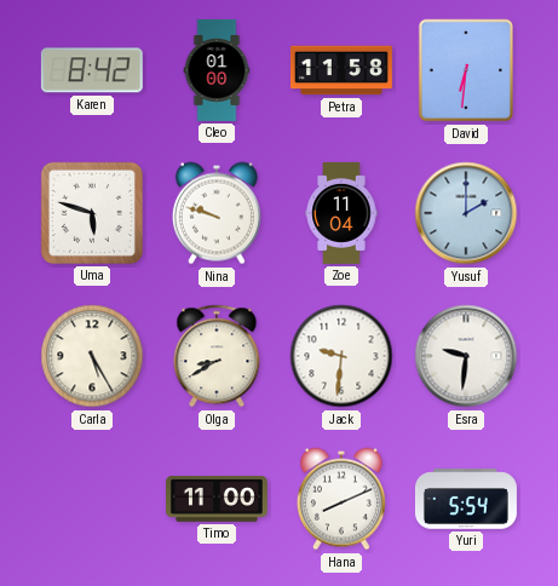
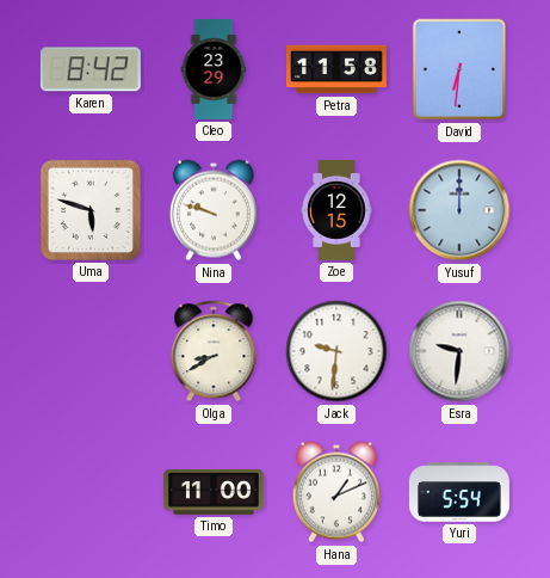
Cleo: 01:00 -> 23:29
Zoe: 11:04 -> 12:15
Yusuf: 2:00 -> 12:00
Carla: 5:25 -> none
Hana: 8:11 -> 1:11
